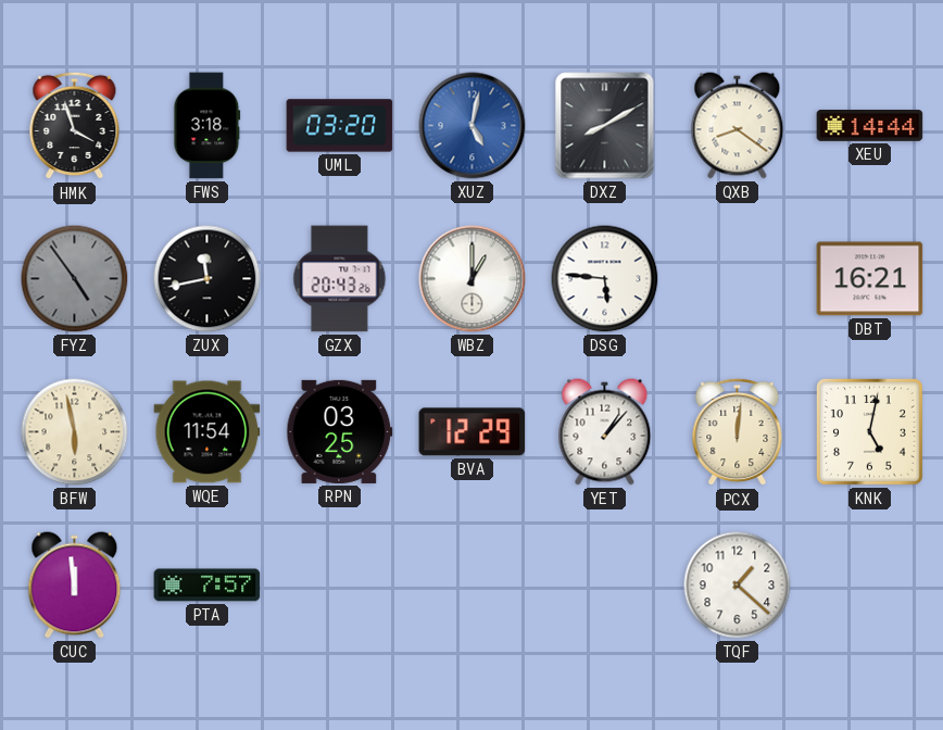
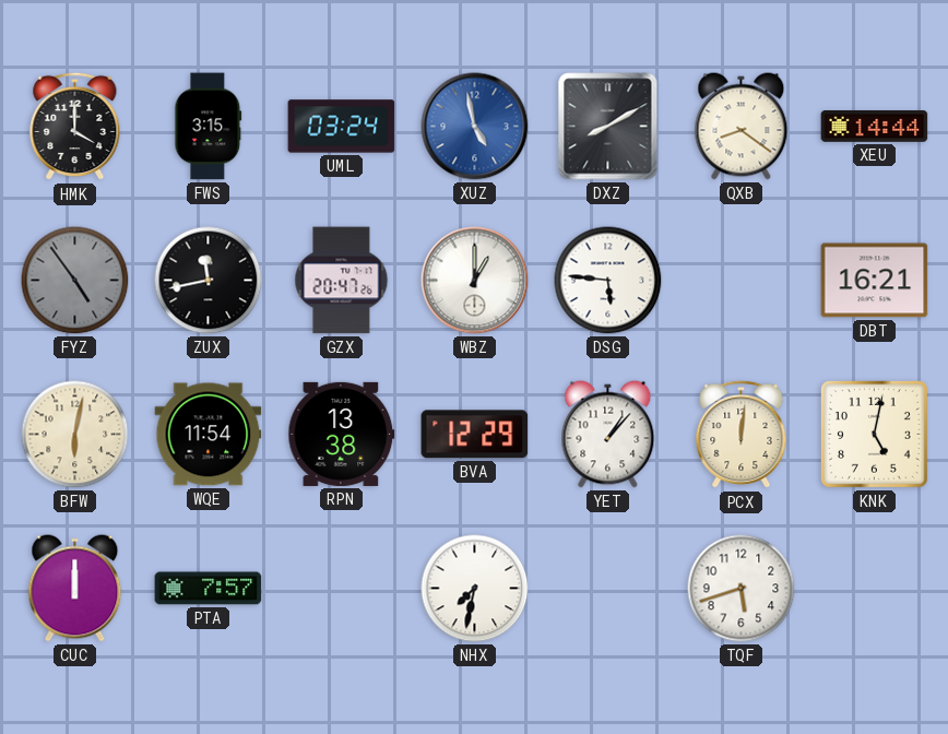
HMK: 3:57 -> 4:00
FWS: 3:18 -> 3:15
UML: 03:20 -> 03:24
XUZ: 5:02 -> 4:58
GZX: 20:43 -> 20:47
BFW: 5:58 -> 6:02
RPN: 03:25 -> 13:38
CUC: 11:59 -> 12:00
NHX: none -> 7:32
TQF: 1:22 -> 5:42
